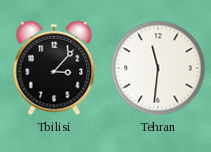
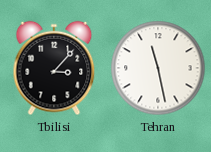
Tehran: 11:31 -> 11:28
